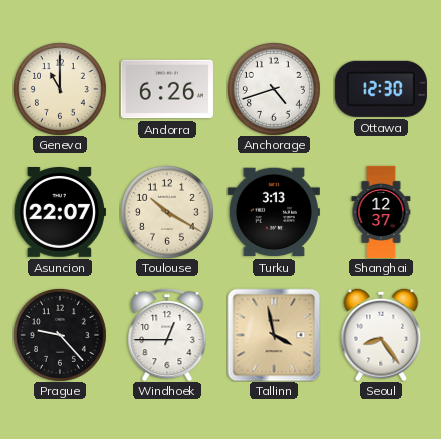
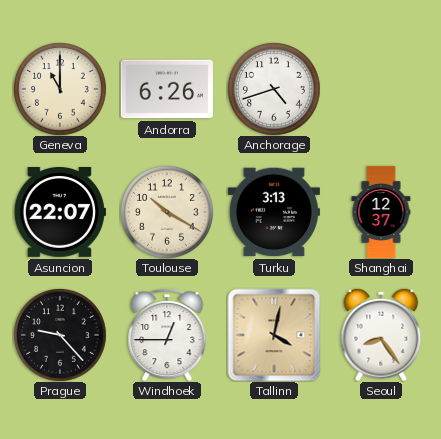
Ottawa: 12:30 -> none
Tallinn: 3:58 -> 4:02
